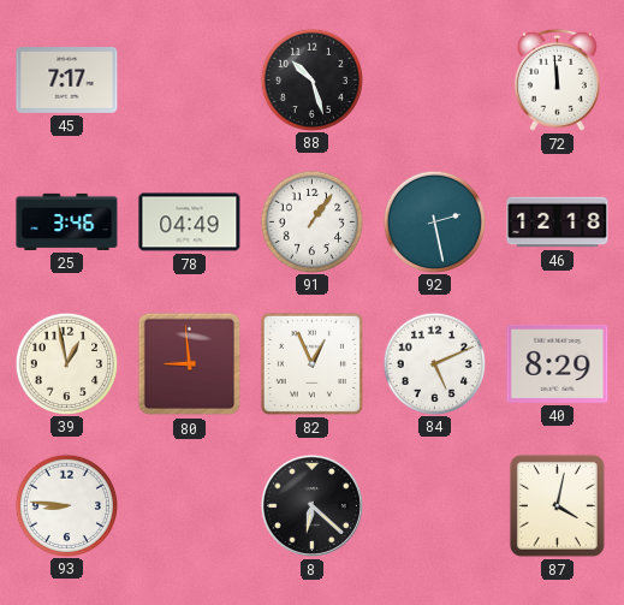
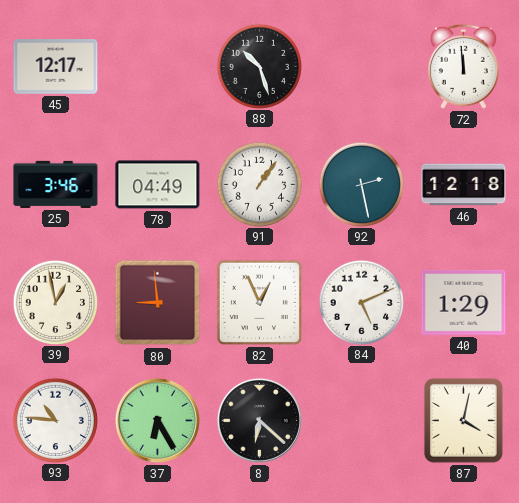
45: 7:17 -> 12:17
40: 8:29 -> 1:29
93: 8:46 -> 10:46
37: none -> 6:25
